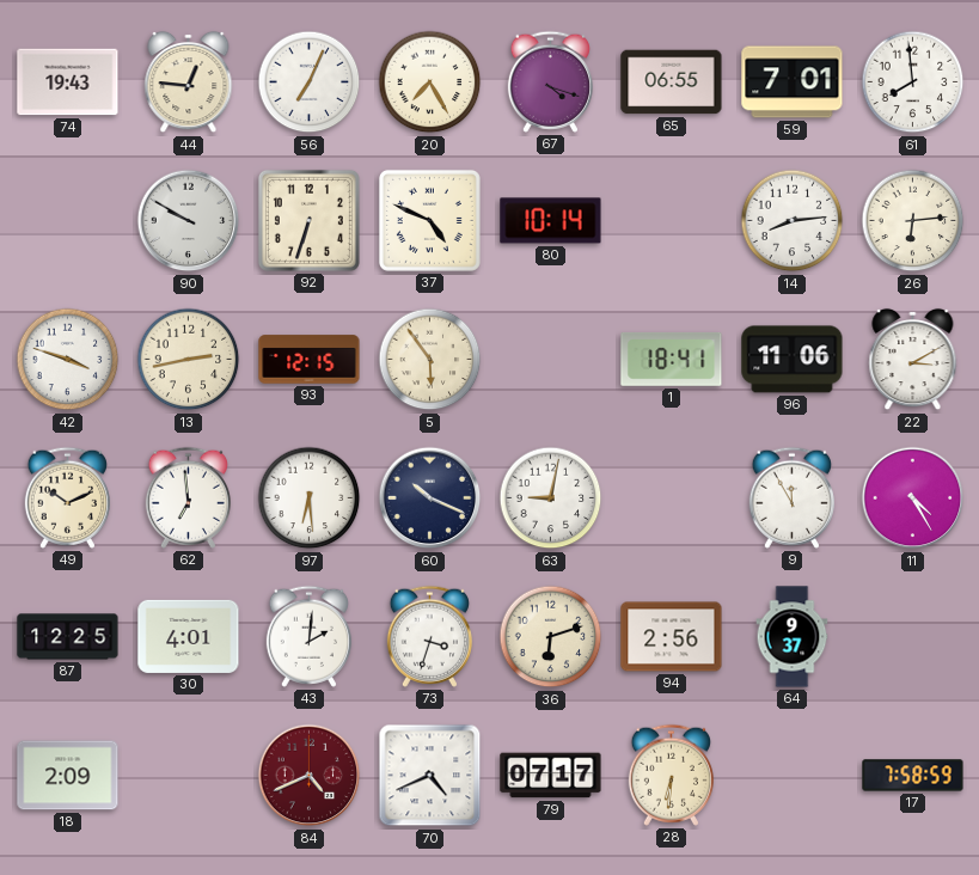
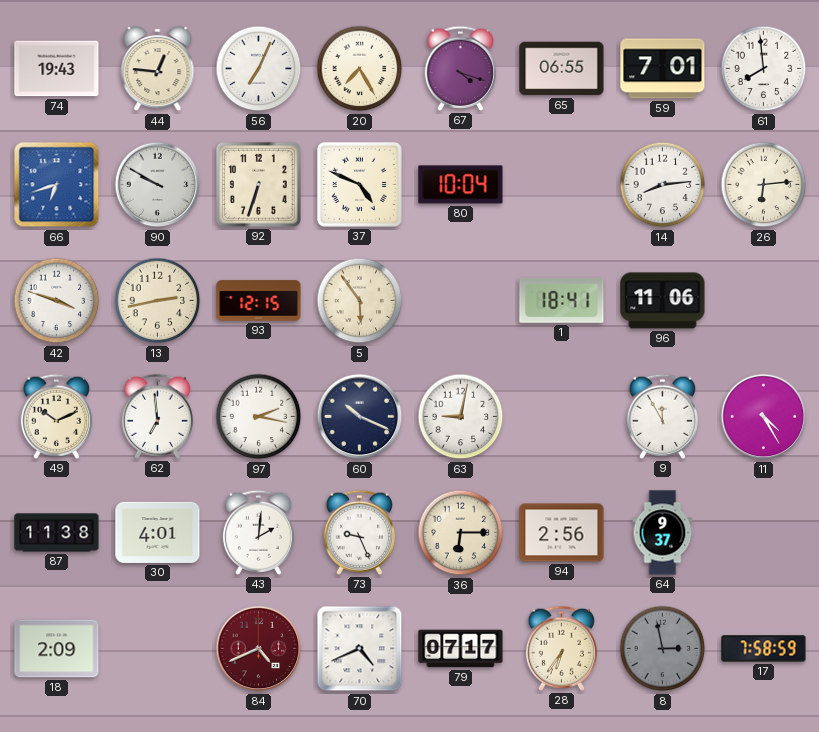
66: none -> 6:42
80: 10:14 -> 10:04
22: 3:10 -> none
97: 6:29 -> 2:17
87: 12:25 -> 11:38
73: 3:33 -> 9:26
36: 6:12 -> 6:15
28: 6:31 -> 6:36
8: none -> 2:58
